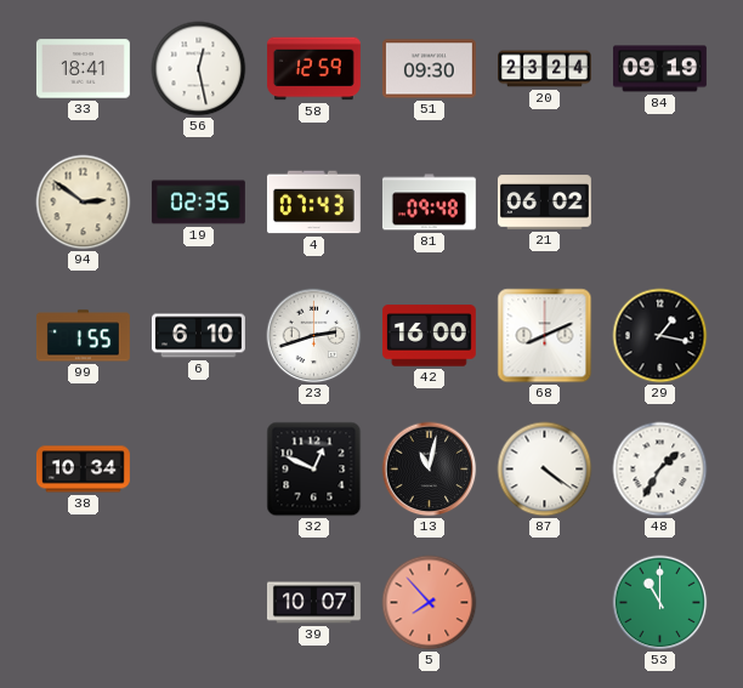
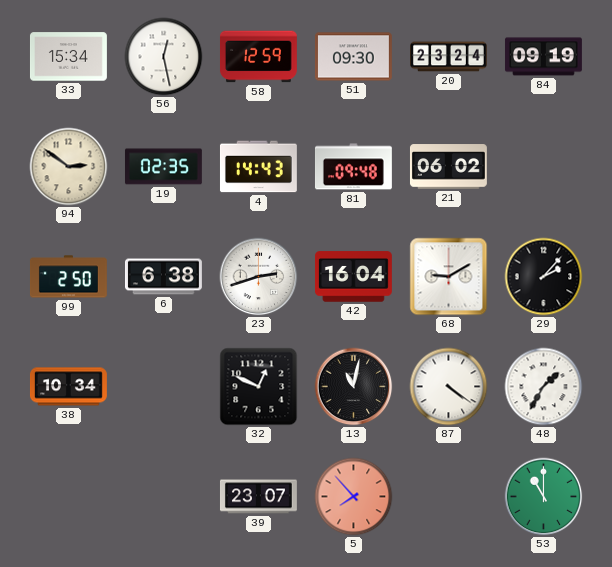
33: 18:41 -> 15:34
4: 07:43 -> 14:43
99: 1:55 -> 2:50
6: 6:10 -> 6:38
42: 16:00 -> 16:04
68: 8:11 -> 9:10
29: 1:17 -> 2:07
39: 10:07 -> 23:07
